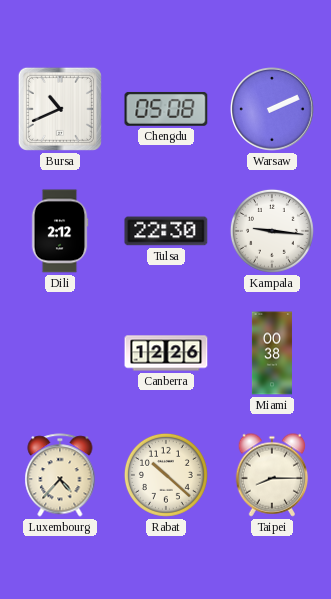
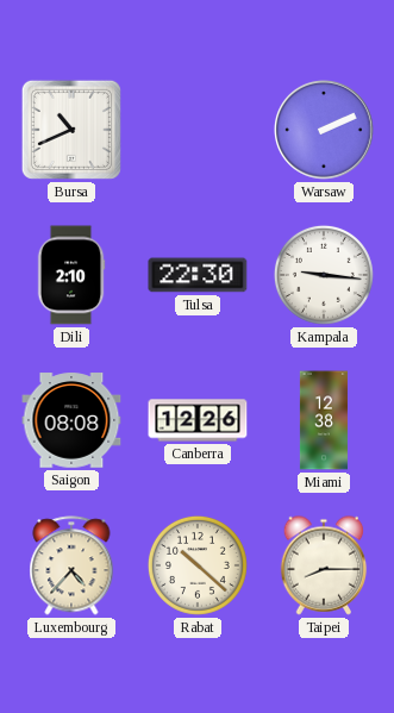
Chengdu: 05:08 -> none
Dili: 2:12 -> 2:10
Saigon: none -> 08:08
Miami: 00:38 -> 12:38
